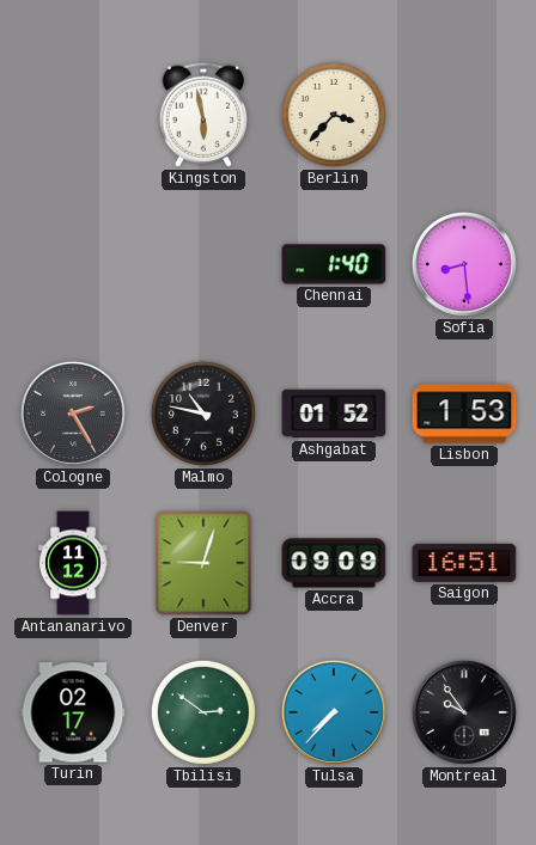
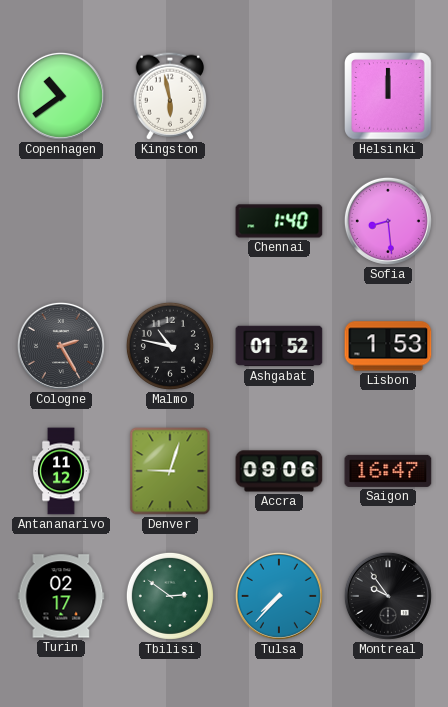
Copenhagen: none -> 10:39
Berlin: 3:37 -> none
Helsinki: none -> 12:00
Accra: 09:09 -> 09:06
Saigon: 16:51 -> 16:47
